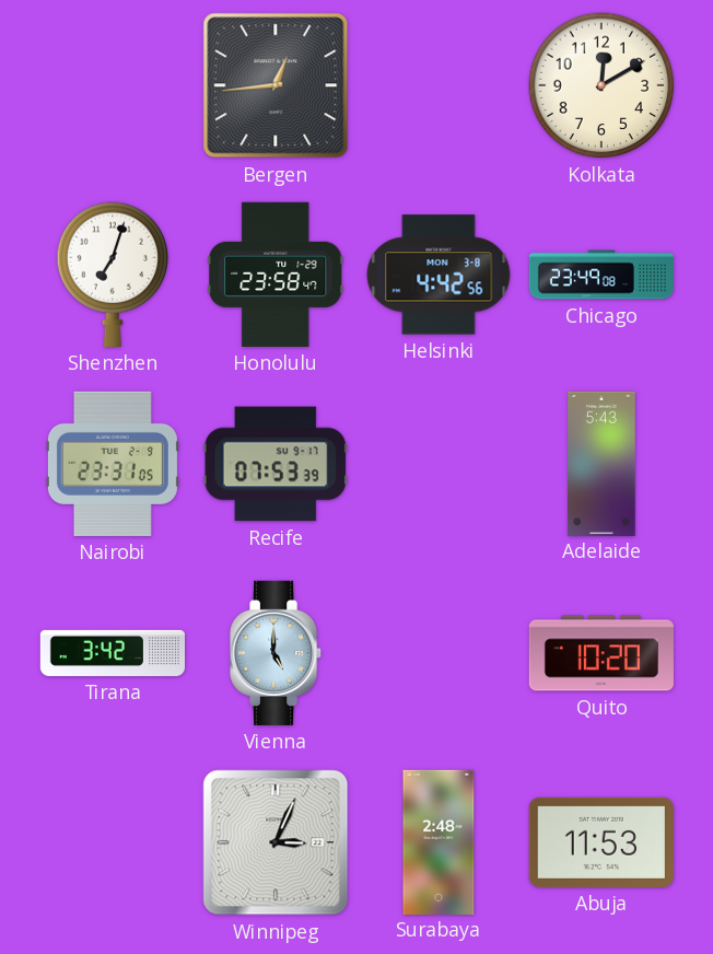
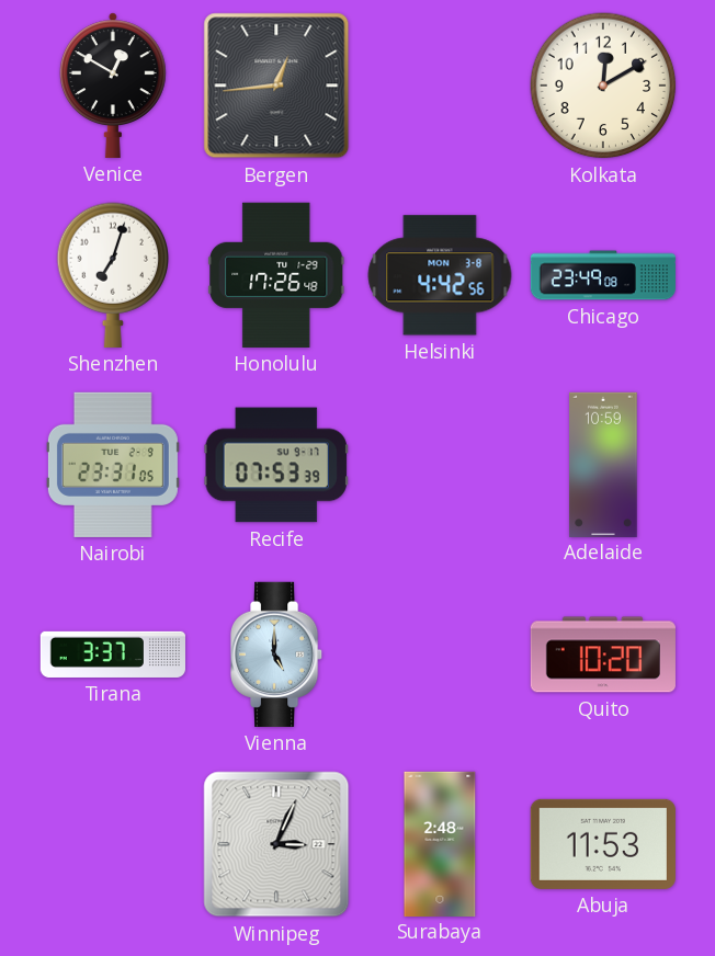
Venice: none -> 12:50
Honolulu: 23:58 -> 17:26
Adelaide: 5:43 -> 10:59
Tirana: 3:42 -> 3:37
